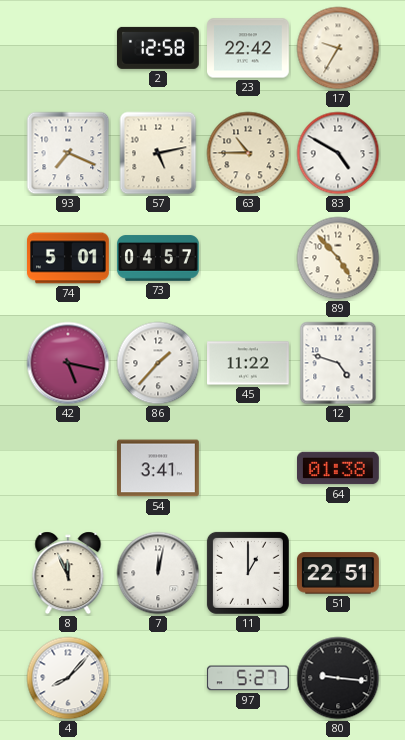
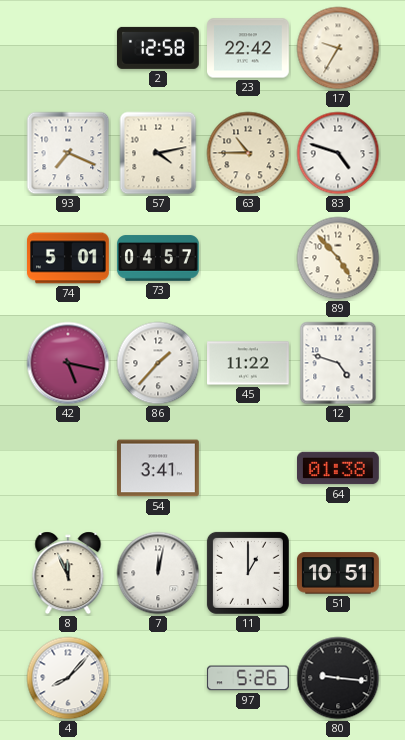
57: 5:13 -> 4:13
83: 4:50 -> 4:48
51: 22:51 -> 10:51
97: 5:27 -> 5:26
